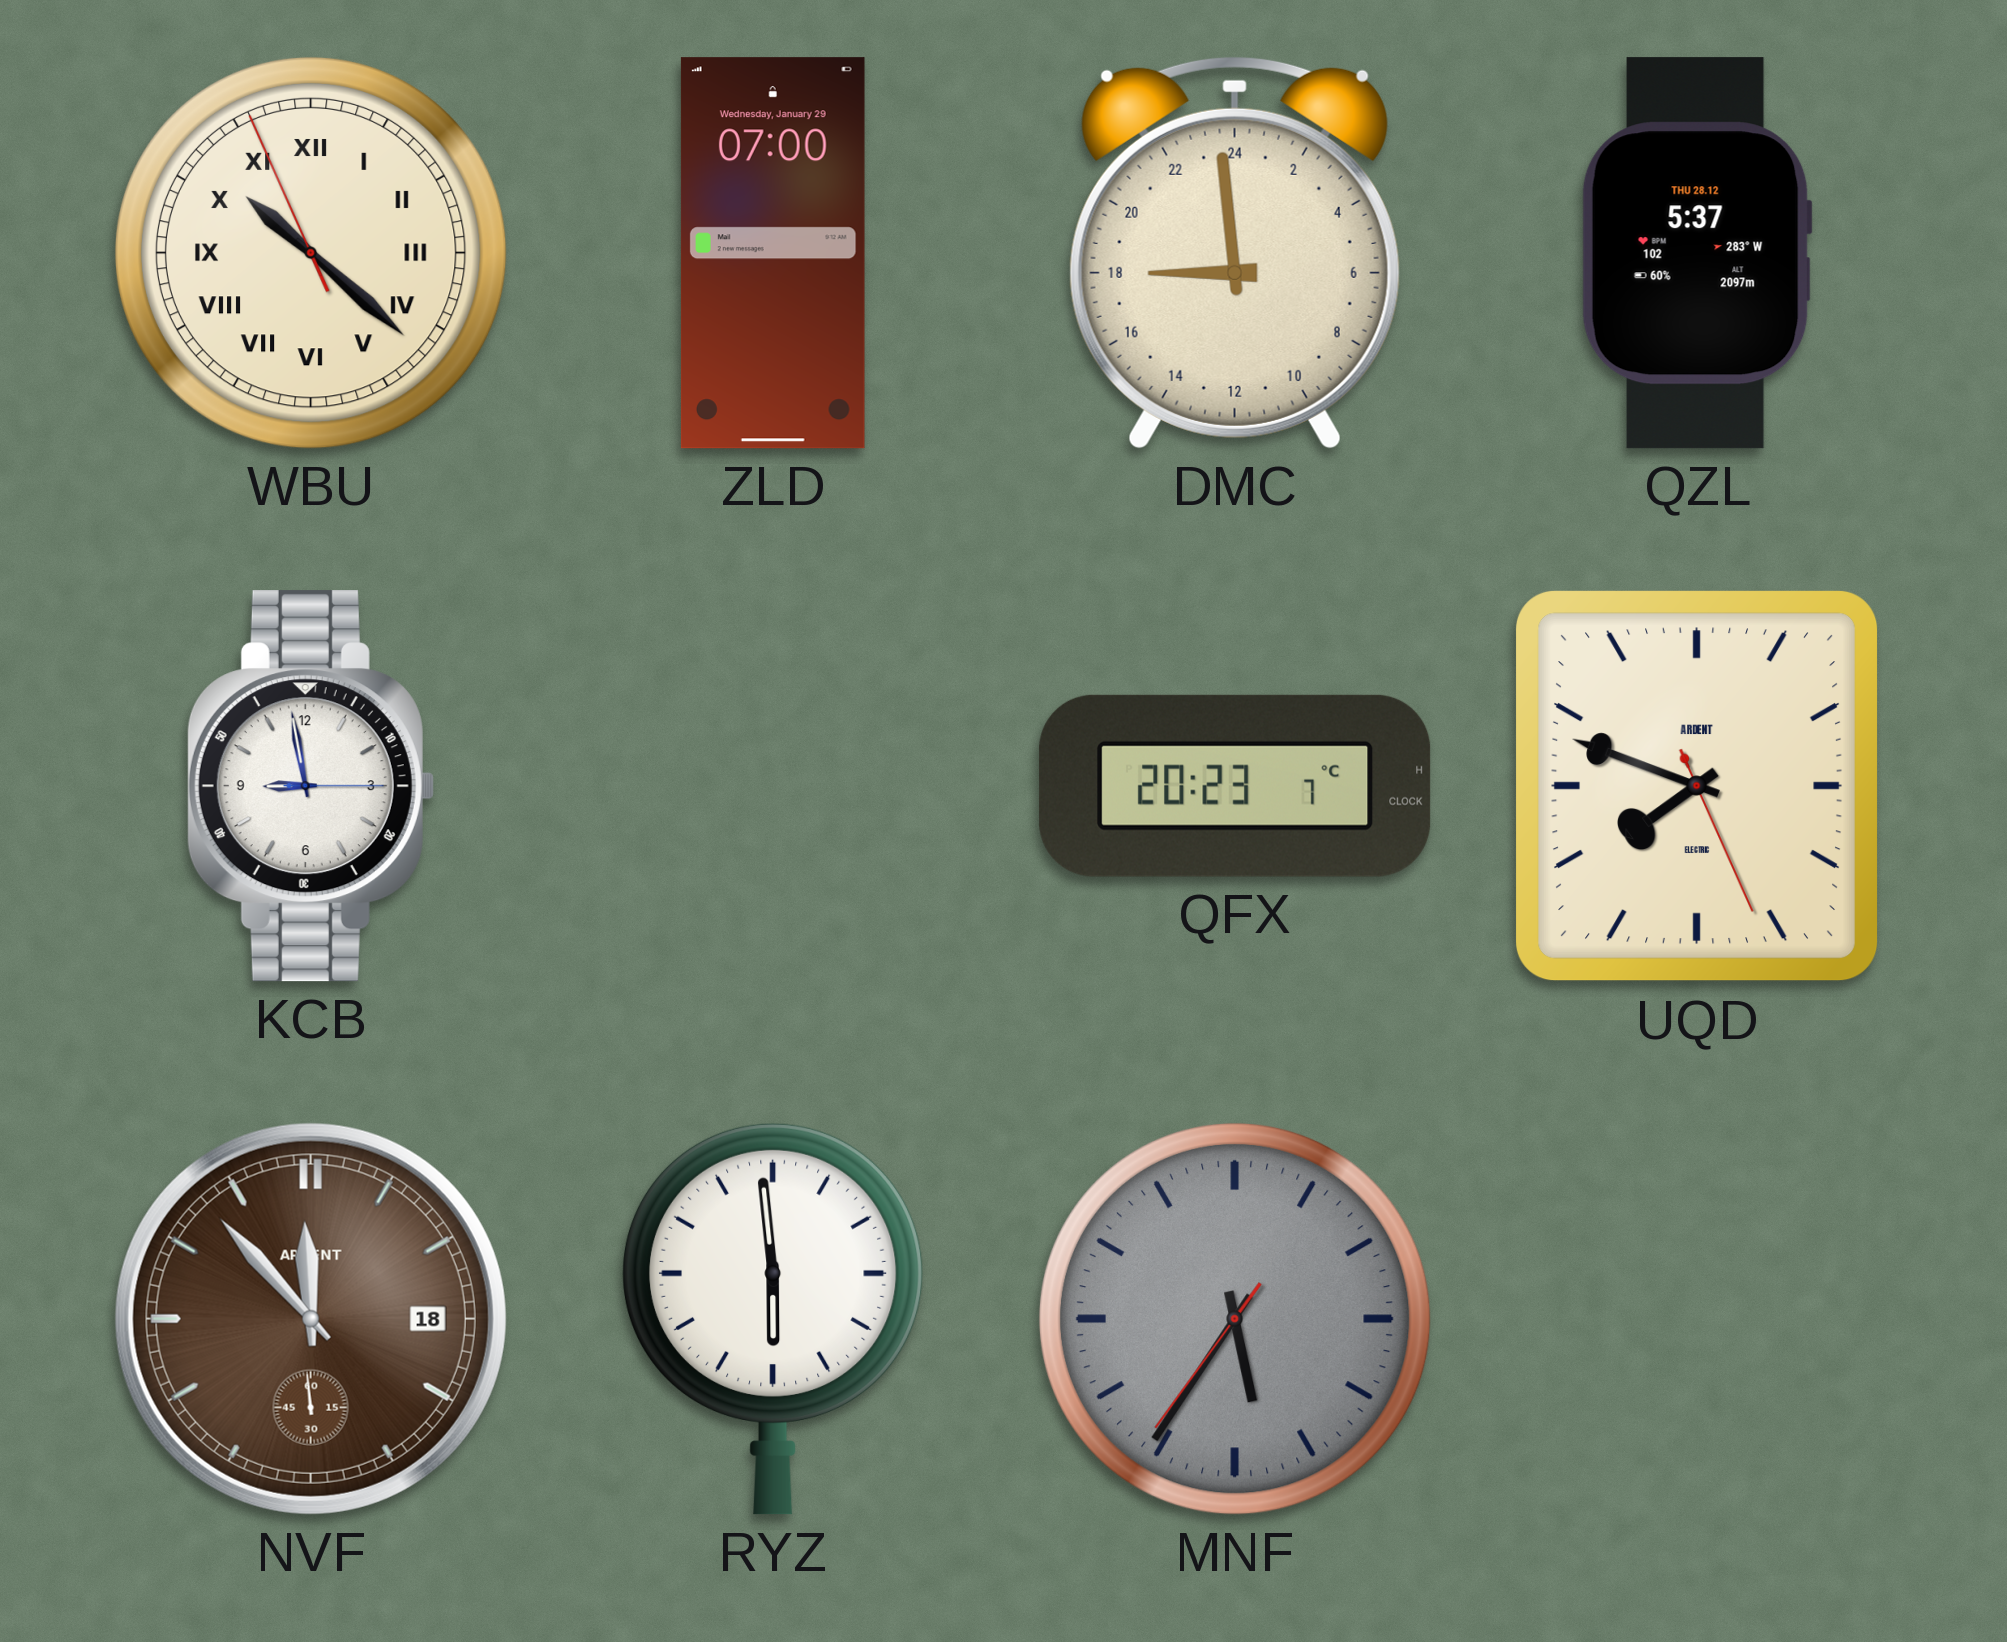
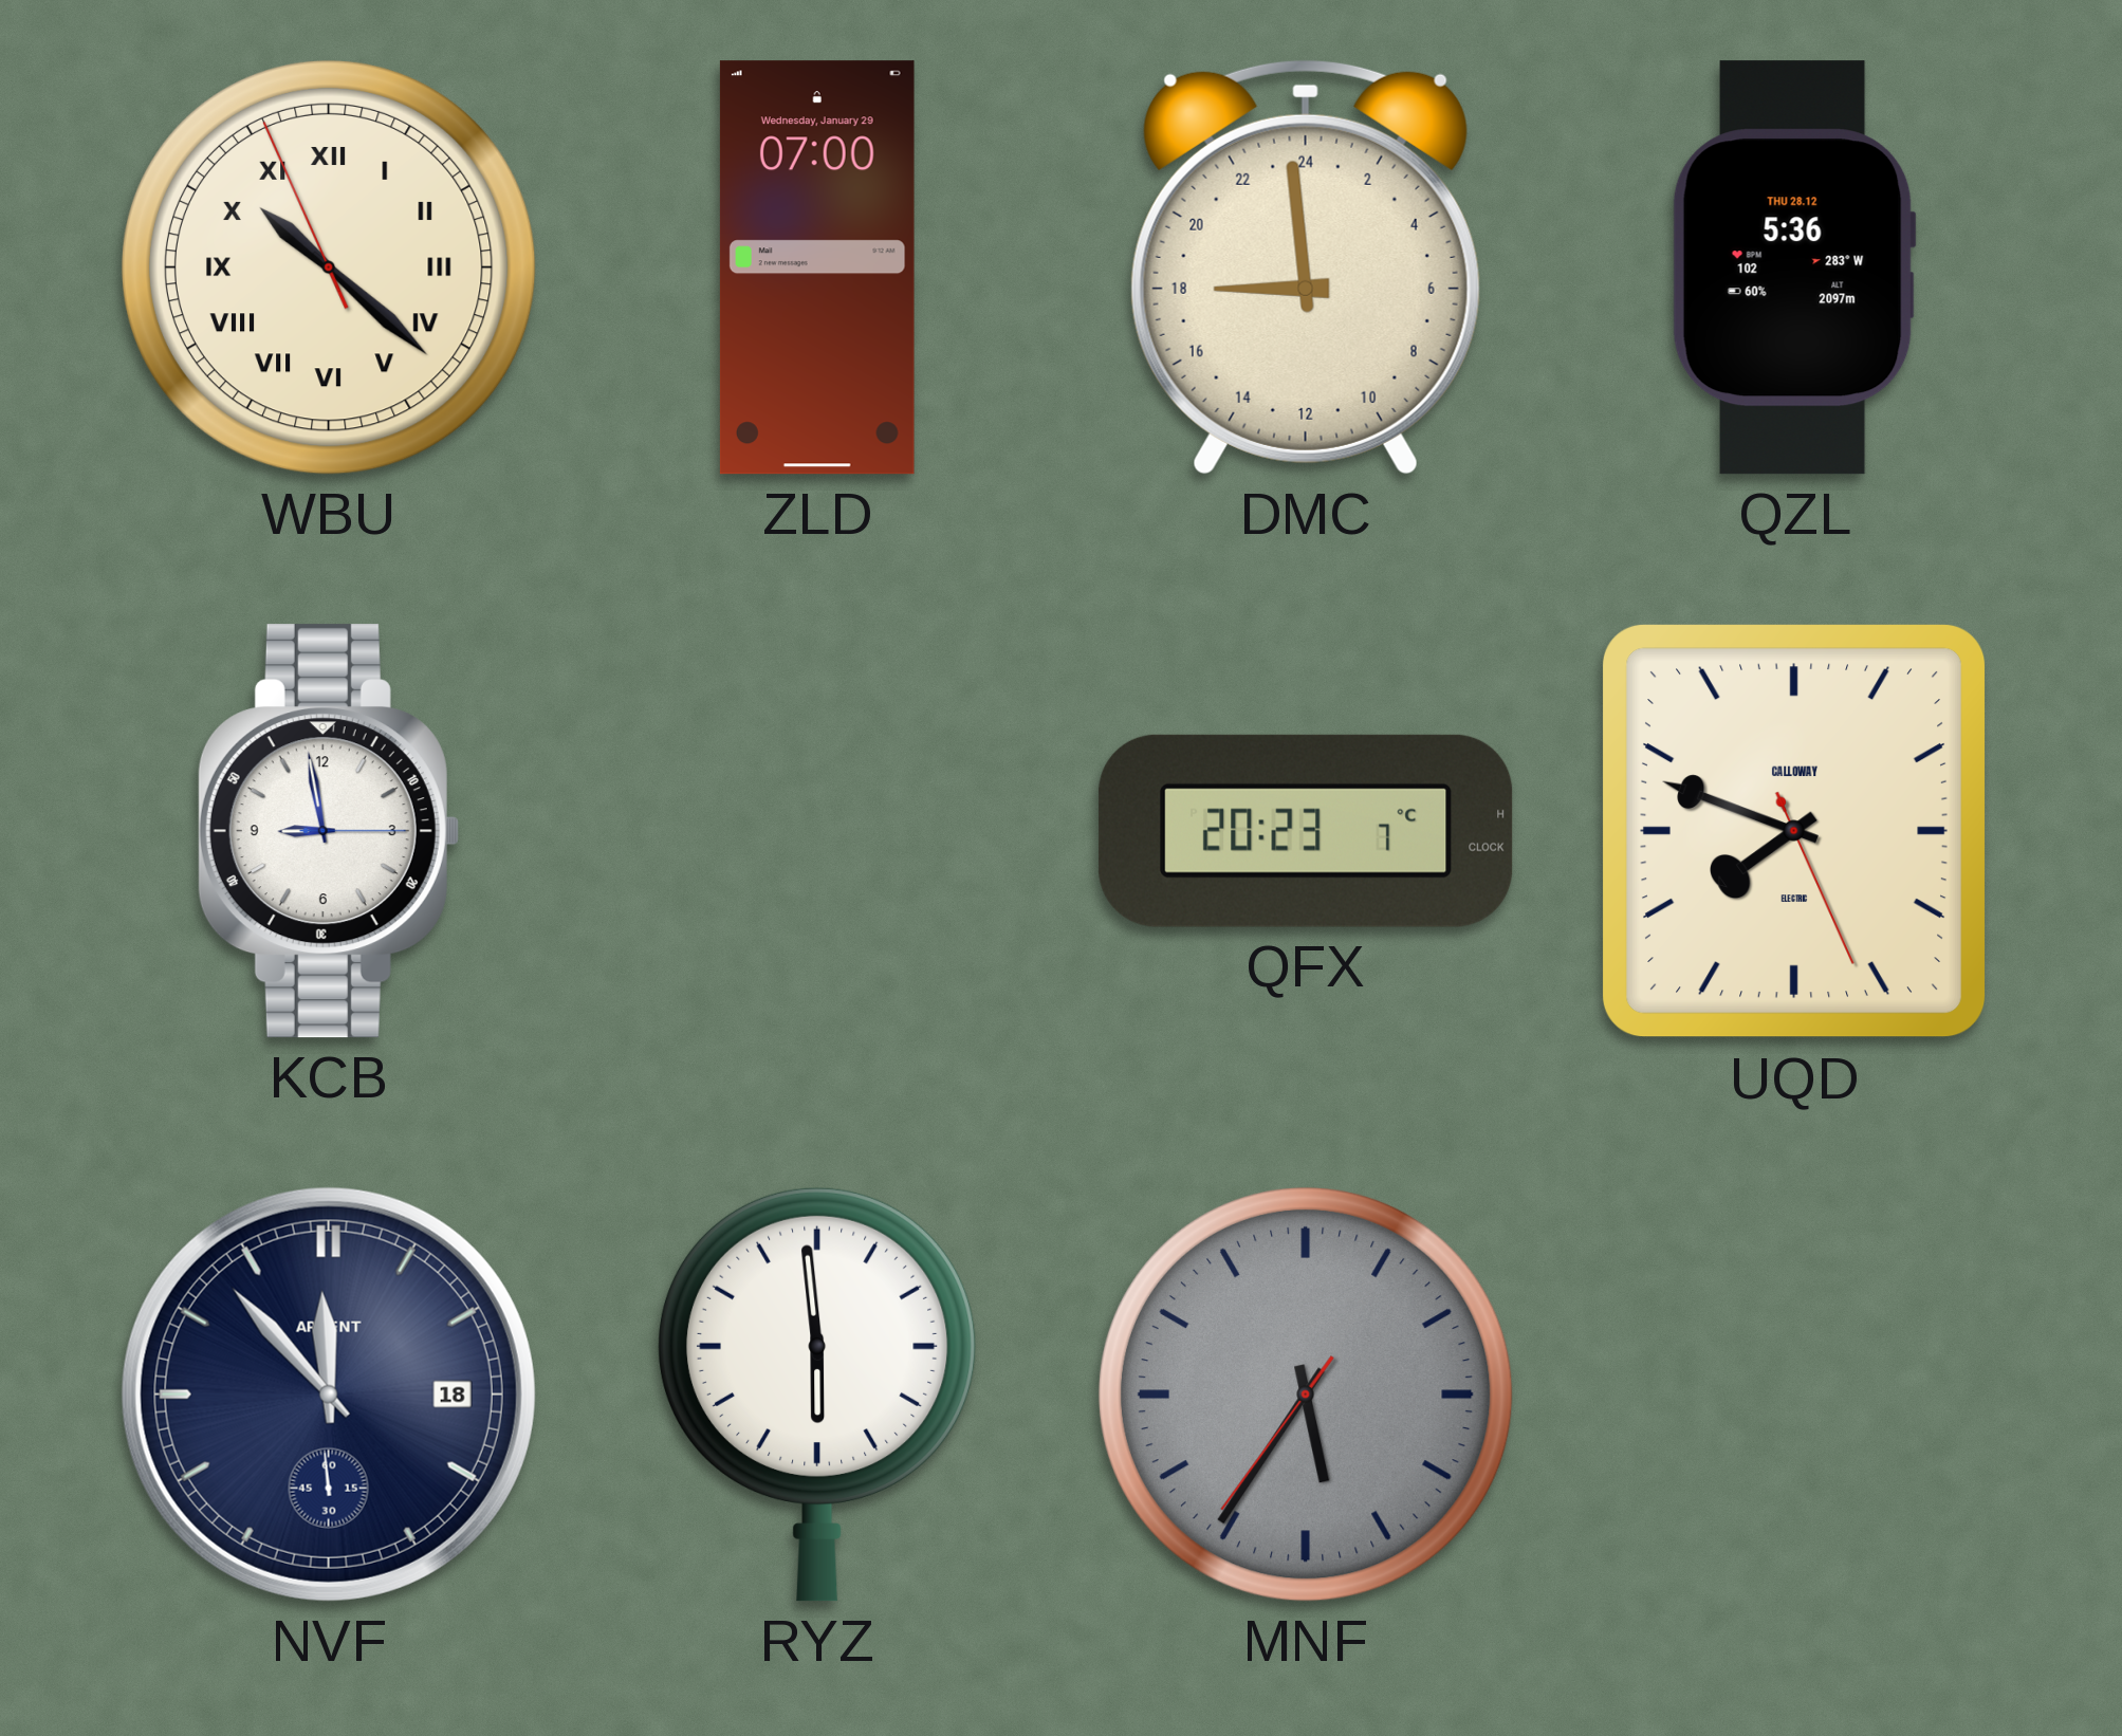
QZL: 5:37 -> 5:36
UQD brand: ARDENT -> CALLOWAY
NVF dial: brown -> navy
